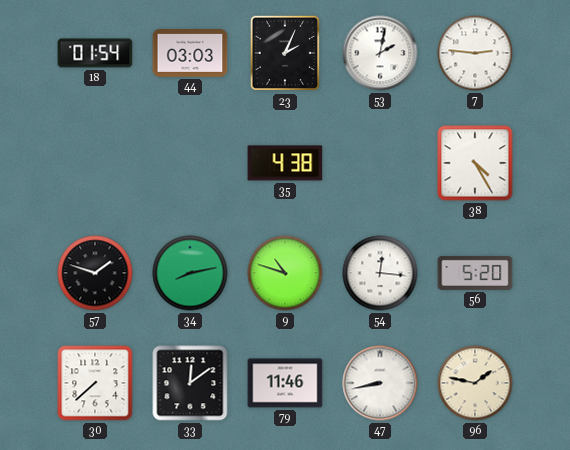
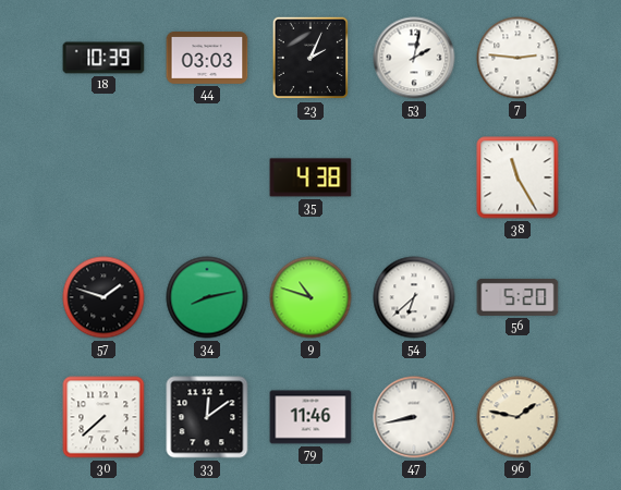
18: 01:54 -> 10:39
38: 4:25 -> 11:25
54: 12:16 -> 6:38
